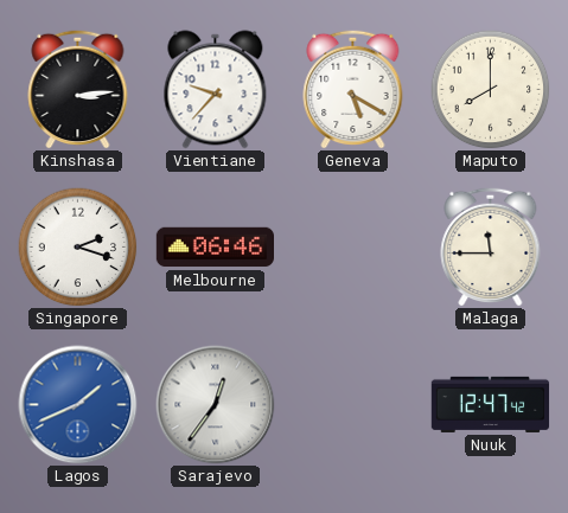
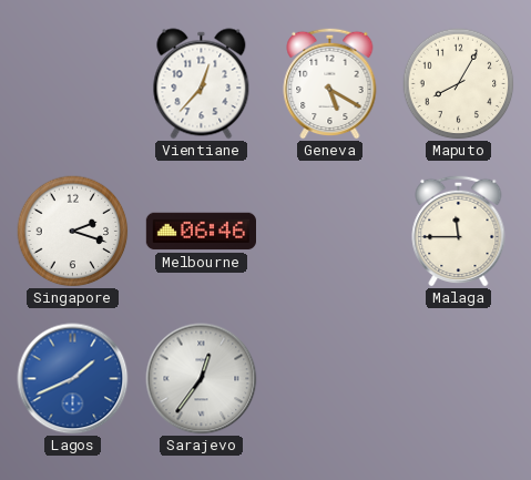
Kinshasa: 3:14 -> none
Vientiane: 9:37 -> 12:37
Maputo: 8:00 -> 8:05
Nuuk: 12:47 -> none
